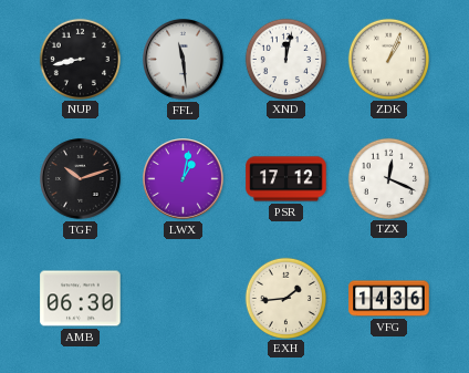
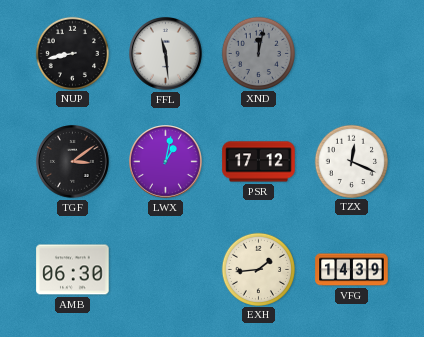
XND dial: white -> grey
ZDK: 1:04 -> none
TGF: 10:12 -> 3:09
VFG: 14:36 -> 14:39
